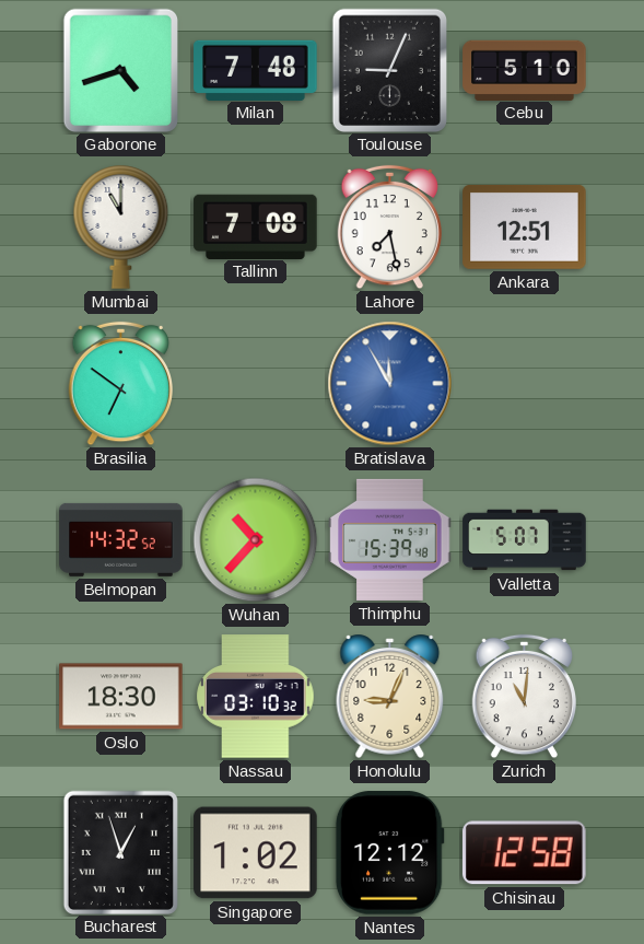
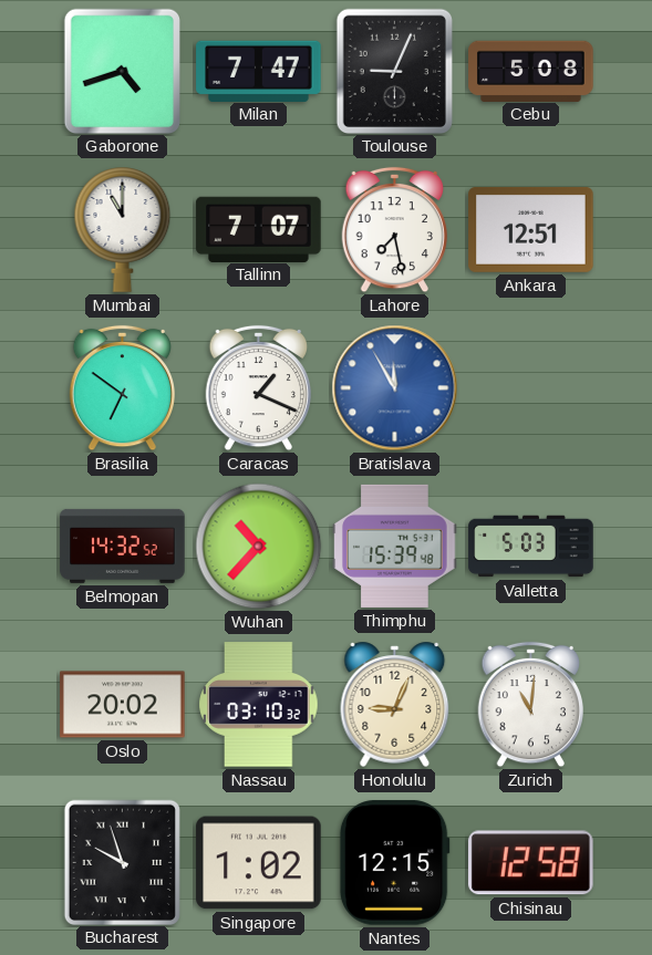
Milan: 7:48 -> 7:47
Cebu: 5:10 -> 5:08
Tallinn: 7:08 -> 7:07
Caracas: none -> 1:19
Valletta: 5:07 -> 5:03
Oslo: 18:30 -> 20:02
Bucharest: 12:57 -> 9:57
Nantes: 12:12 -> 12:15
